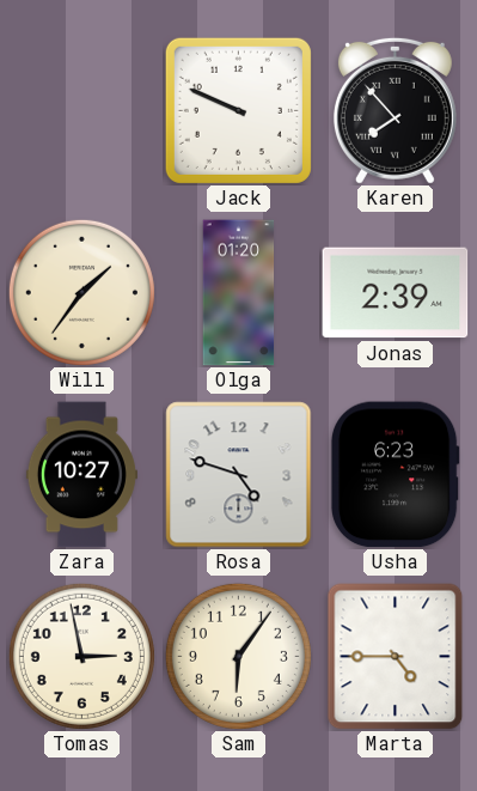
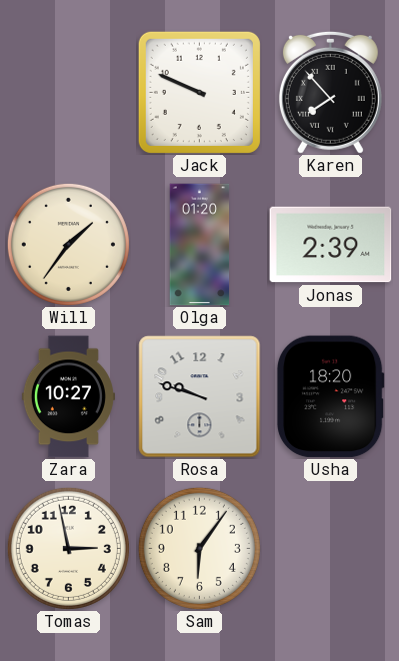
Rosa: 4:48 -> 9:48
Usha: 6:23 -> 18:20
Marta: 4:45 -> none
